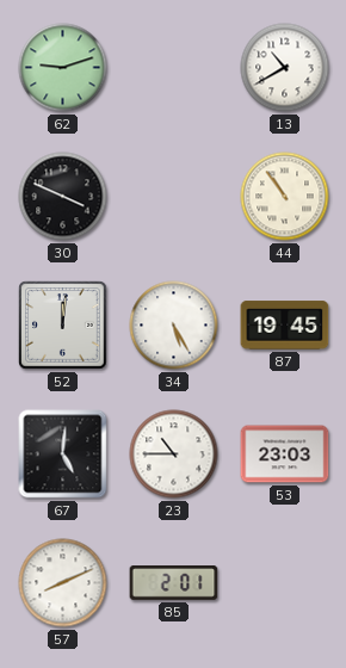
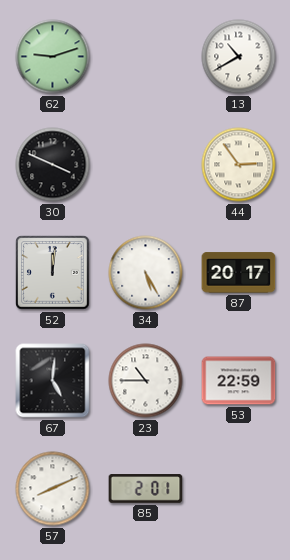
44: 10:54 -> 2:54
87: 19:45 -> 20:17
53: 23:03 -> 22:59
